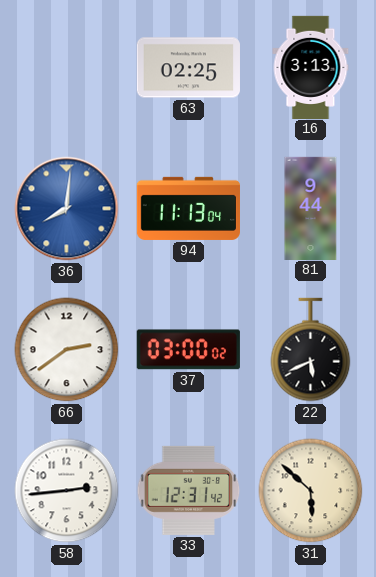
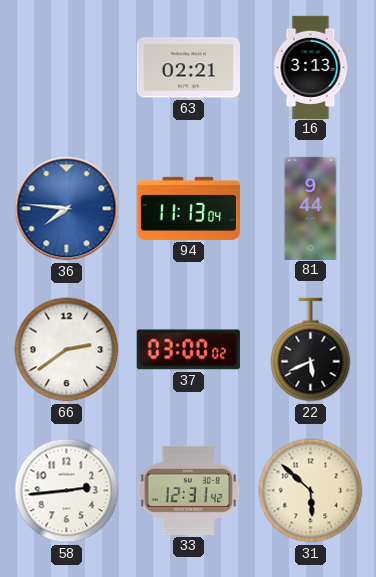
63: 02:25 -> 02:21
36: 8:01 -> 7:46
